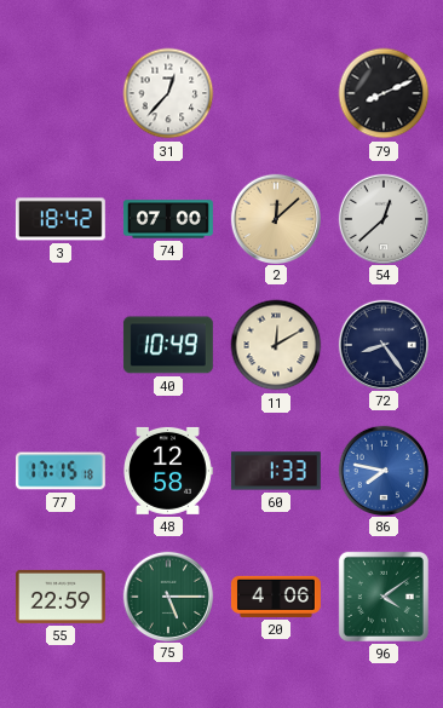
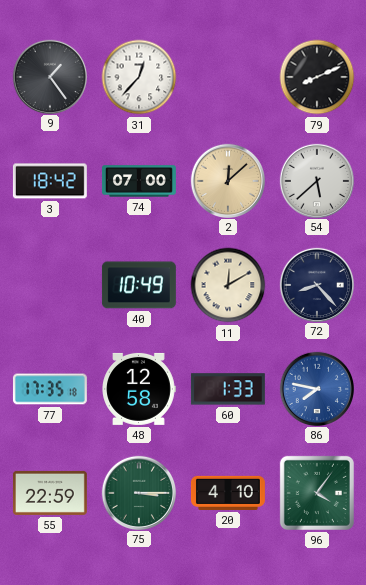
9: none -> 1:24
54: 12:38 -> 5:38
72: 8:24 -> 8:23
77: 17:15 -> 17:35
75: 5:15 -> 3:15
20: 4:06 -> 4:10
96: 4:09 -> 4:06
